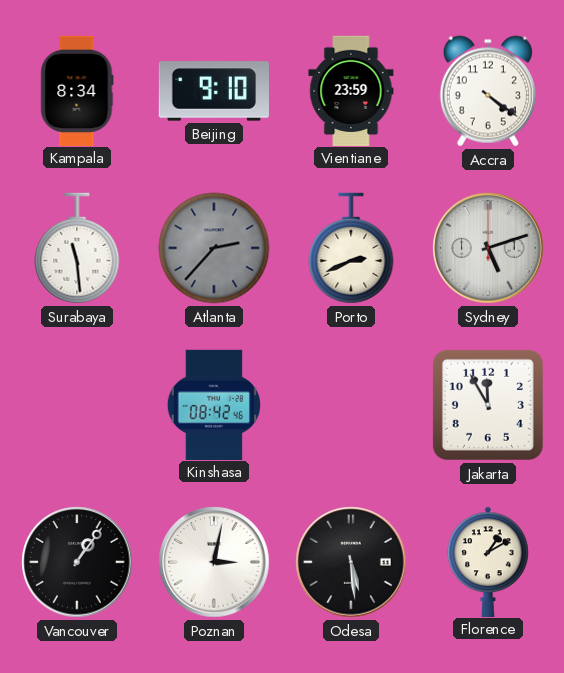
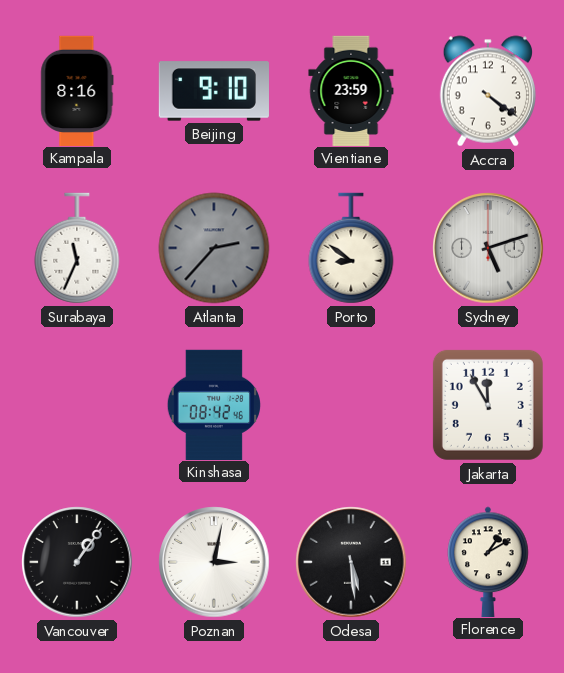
Kampala: 8:34 -> 8:16
Surabaya: 11:29 -> 11:34
Porto: 2:41 -> 8:51
